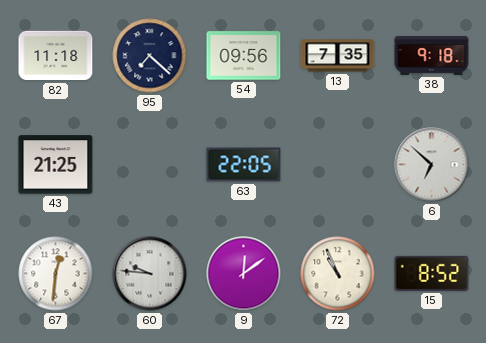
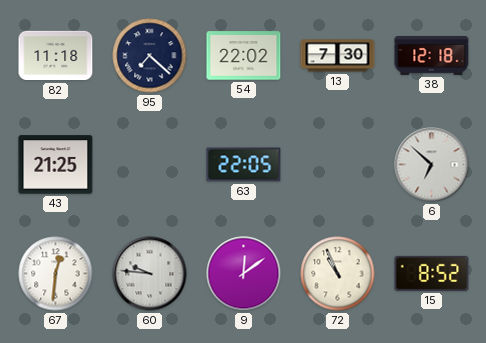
54: 09:56 -> 22:02
13: 7:35 -> 7:30
38: 9:18 -> 12:18
